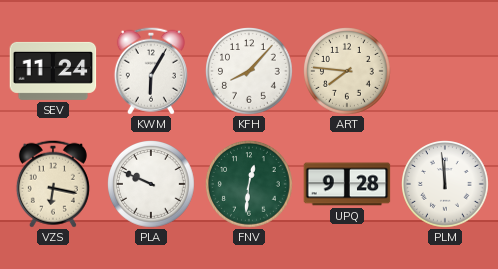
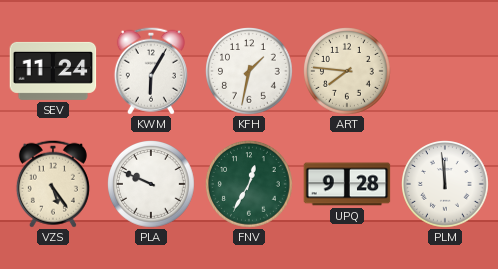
KFH: 8:07 -> 1:32
VZS: 6:17 -> 5:24
FNV: 12:31 -> 12:35
